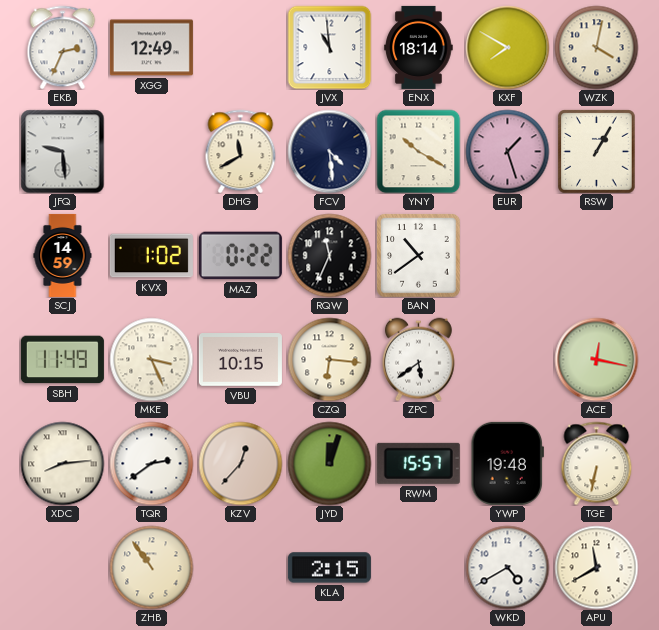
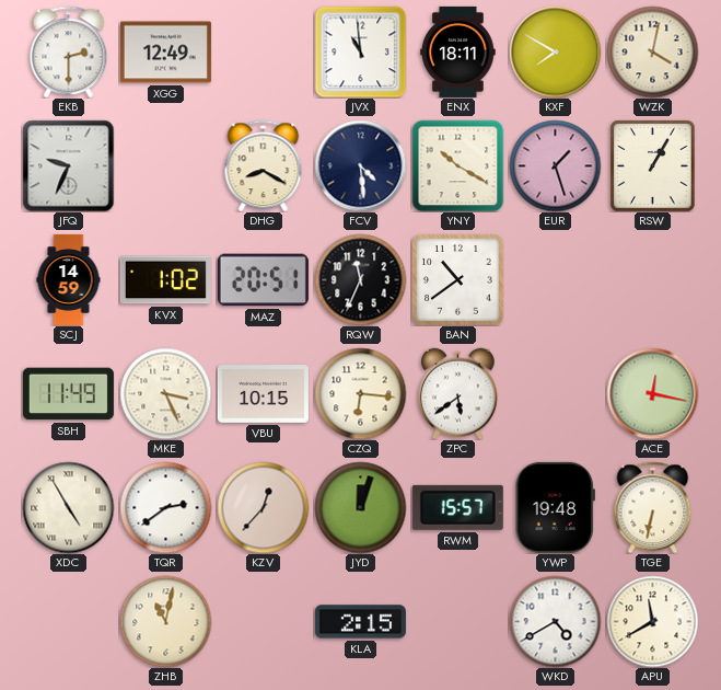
EKB: 2:34 -> 2:30
ENX: 18:14 -> 18:11
JFQ: 9:29 -> 9:34
DHG: 11:40 -> 8:20
MAZ: 0:22 -> 20:51
XDC: 8:14 -> 4:55
ZHB: 10:54 -> 11:02
